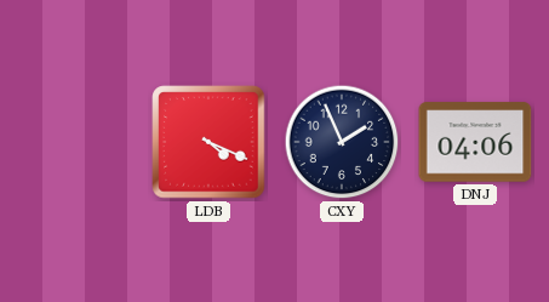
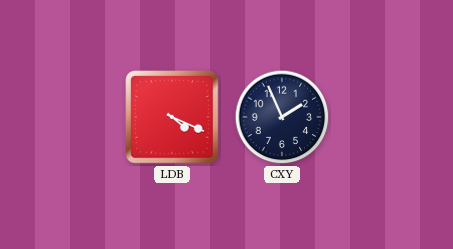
DNJ: 04:06 -> none
